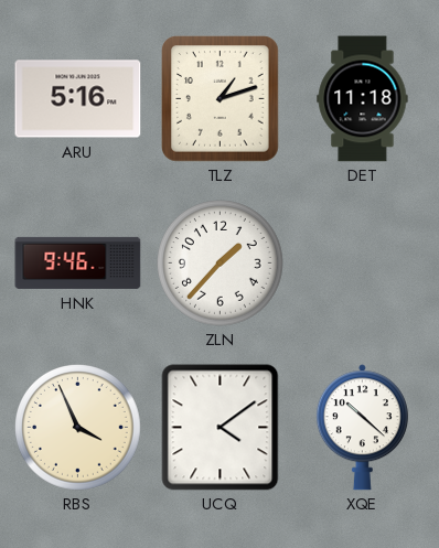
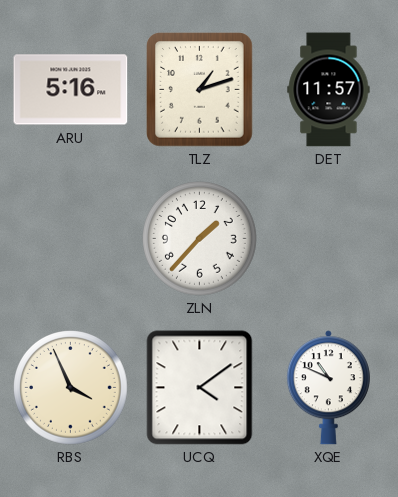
DET: 11:18 -> 11:57
HNK: 9:46 -> none
XQE: 10:22 -> 10:49
